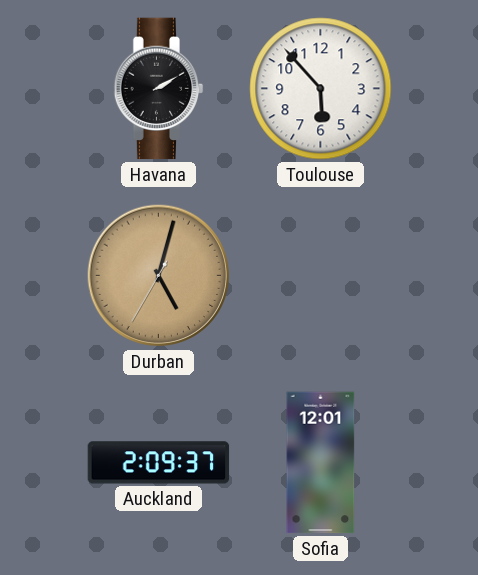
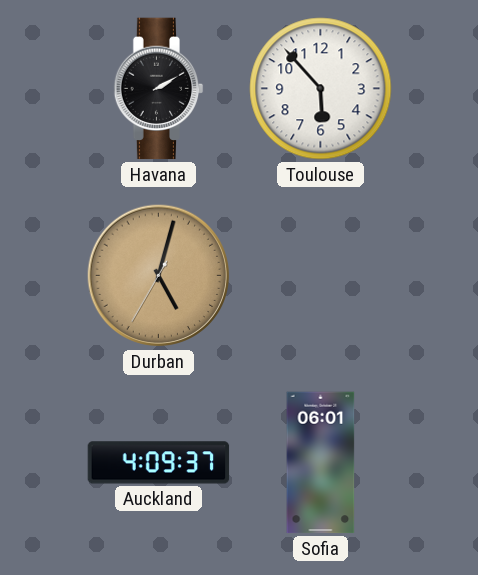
Auckland: 2:09 -> 4:09
Sofia: 12:01 -> 06:01
